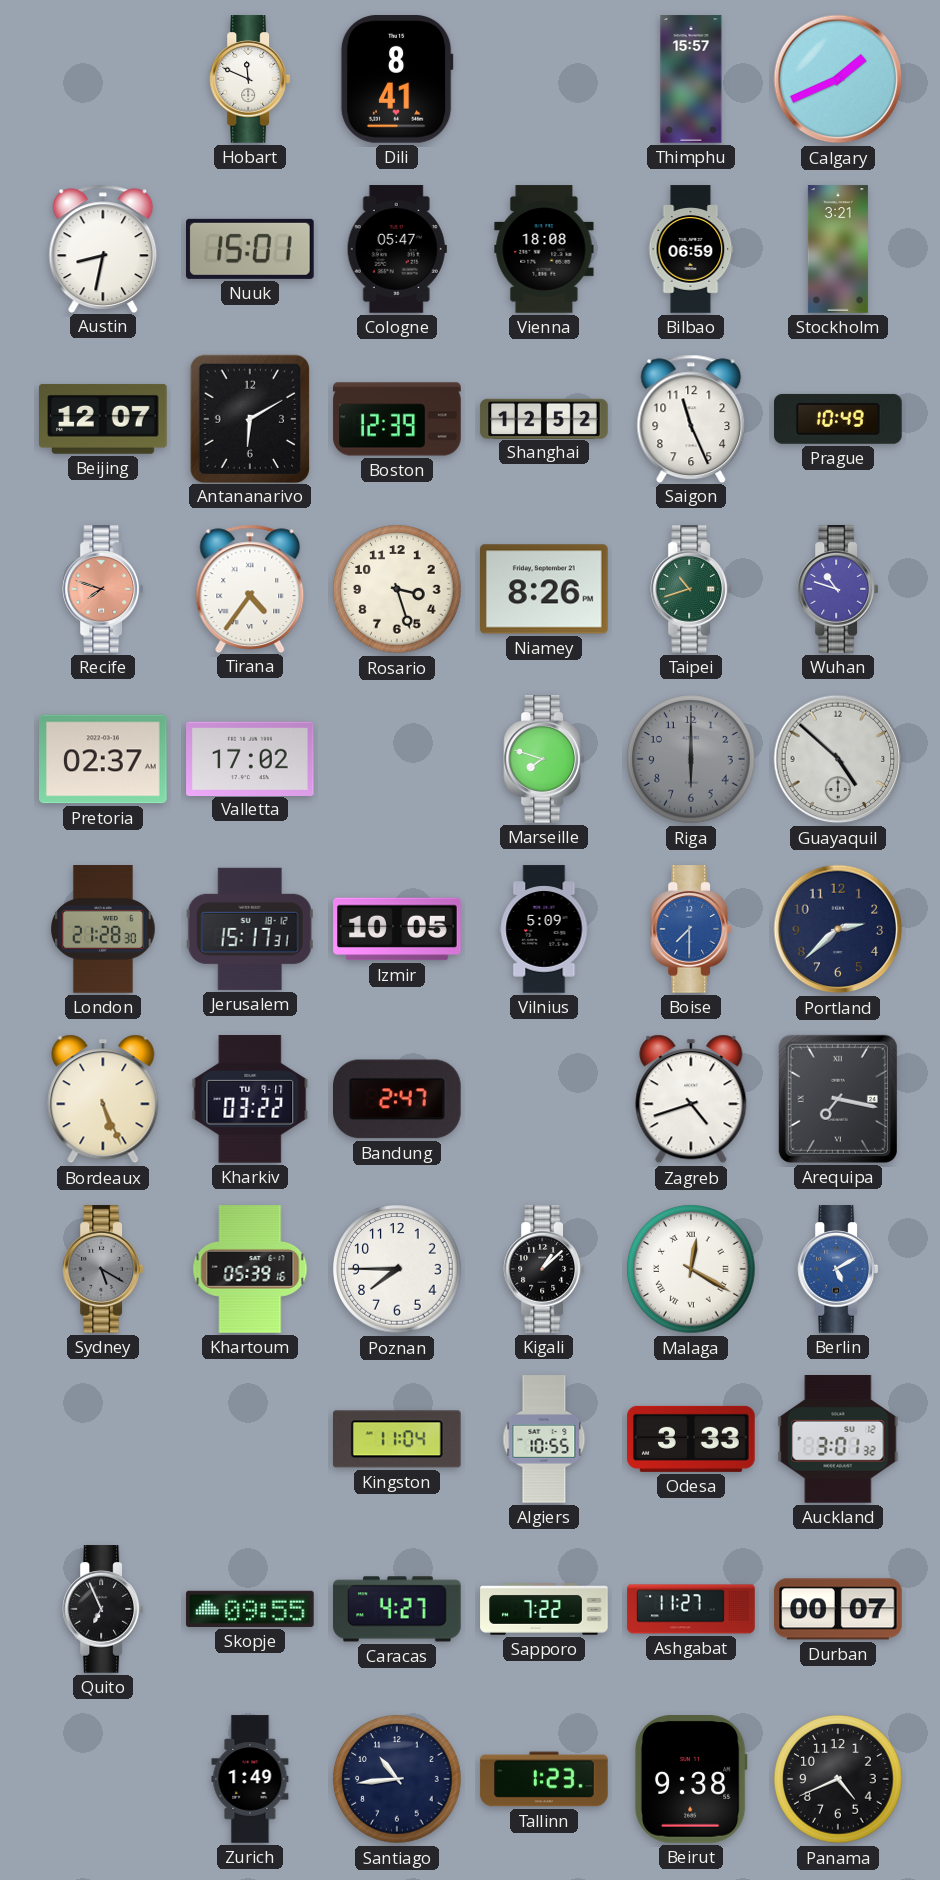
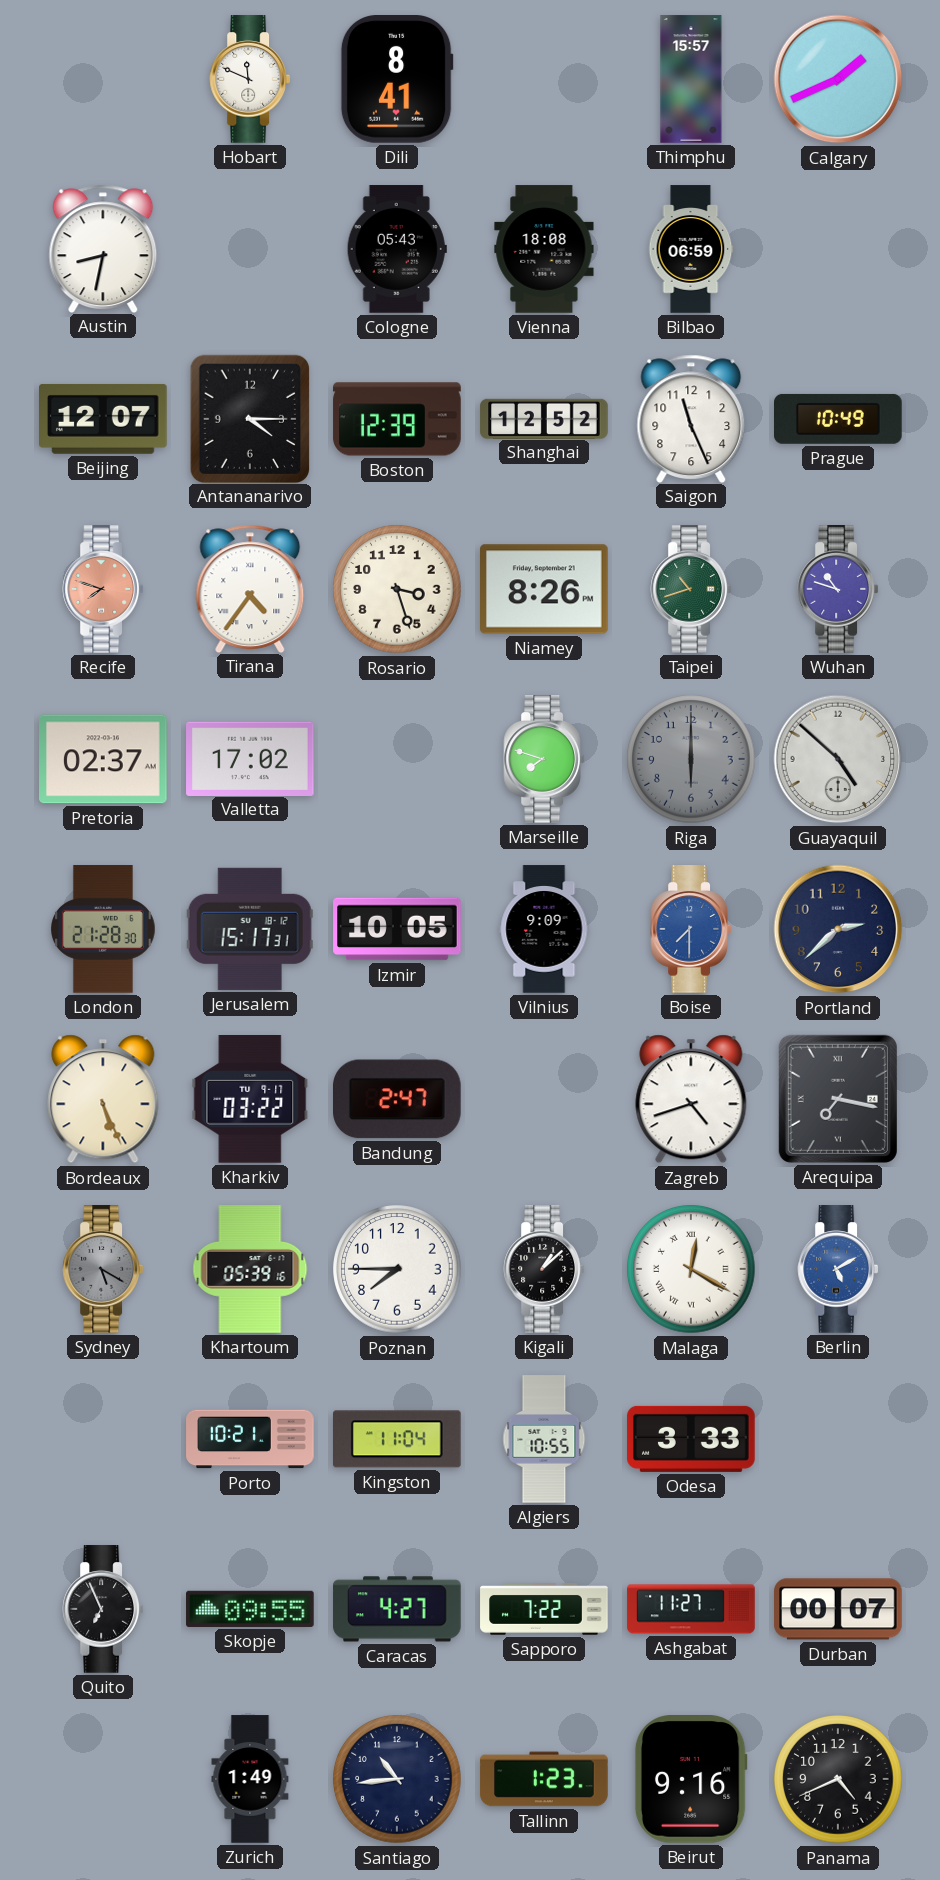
Nuuk: 15:01 -> none
Cologne: 05:47 -> 05:43
Stockholm: 3:21 -> none
Antananarivo: 6:10 -> 4:15
Vilnius: 5:09 -> 9:09
Porto: none -> 10:21
Auckland: 3:01 -> none
Beirut: 9:38 -> 9:16
